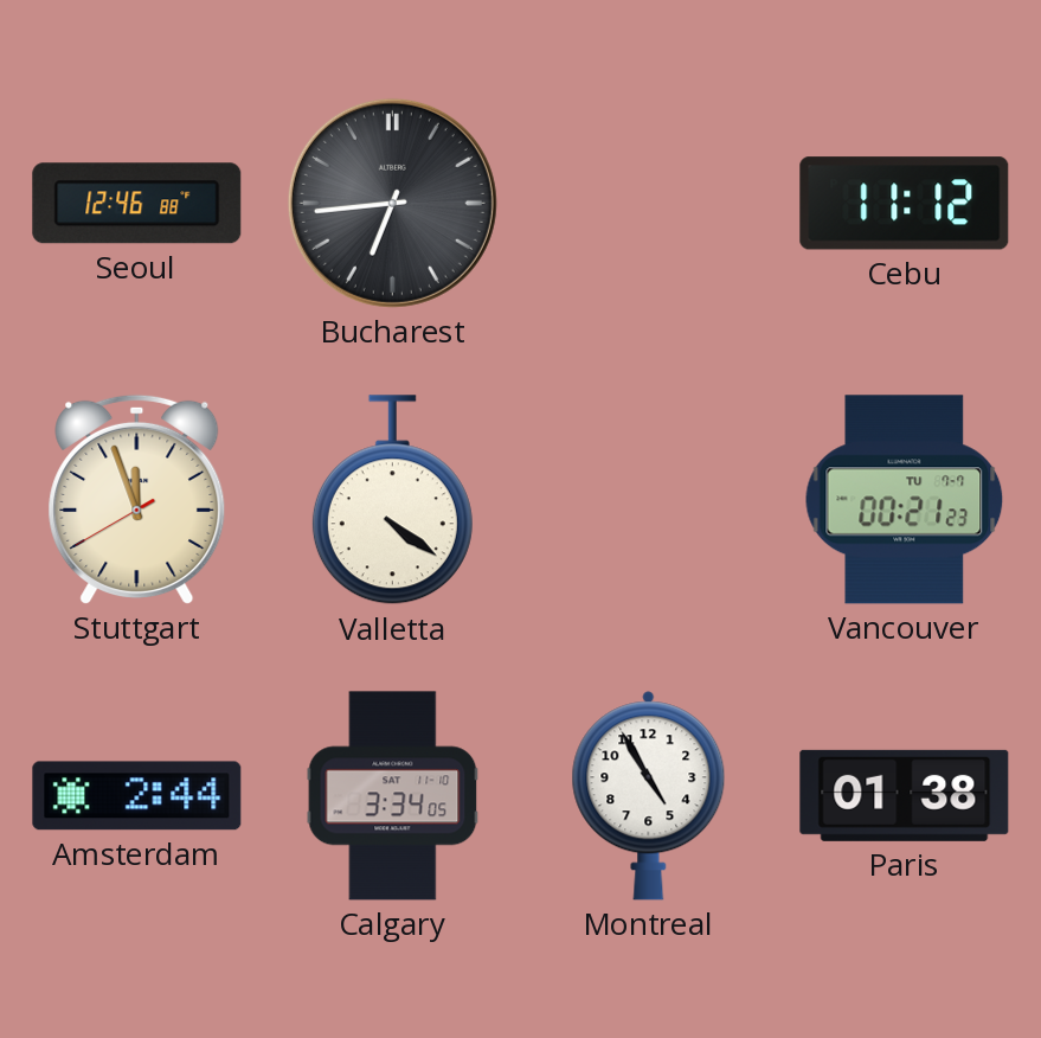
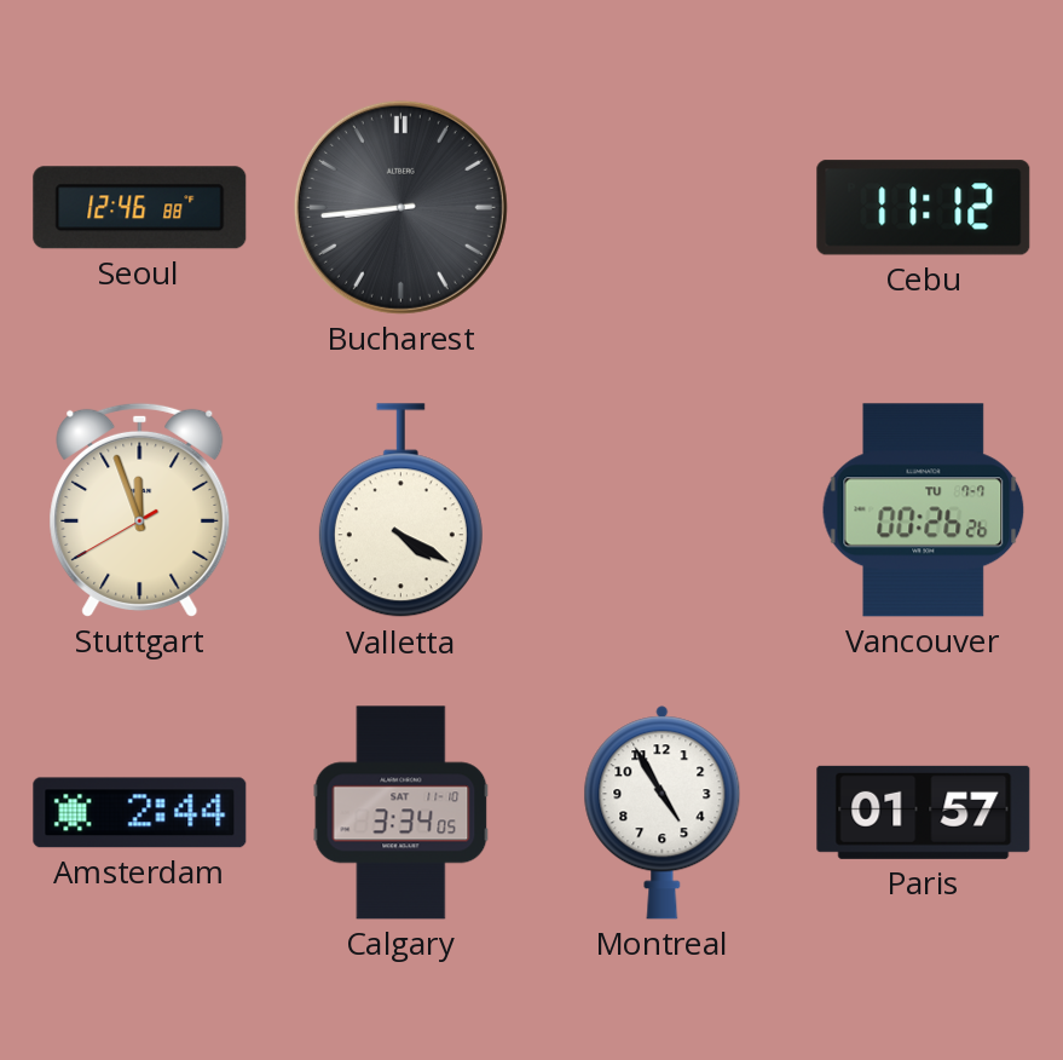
Bucharest: 6:44 -> 8:44
Valletta: 4:21 -> 4:20
Vancouver: 00:21 -> 00:26
Paris: 01:38 -> 01:57
